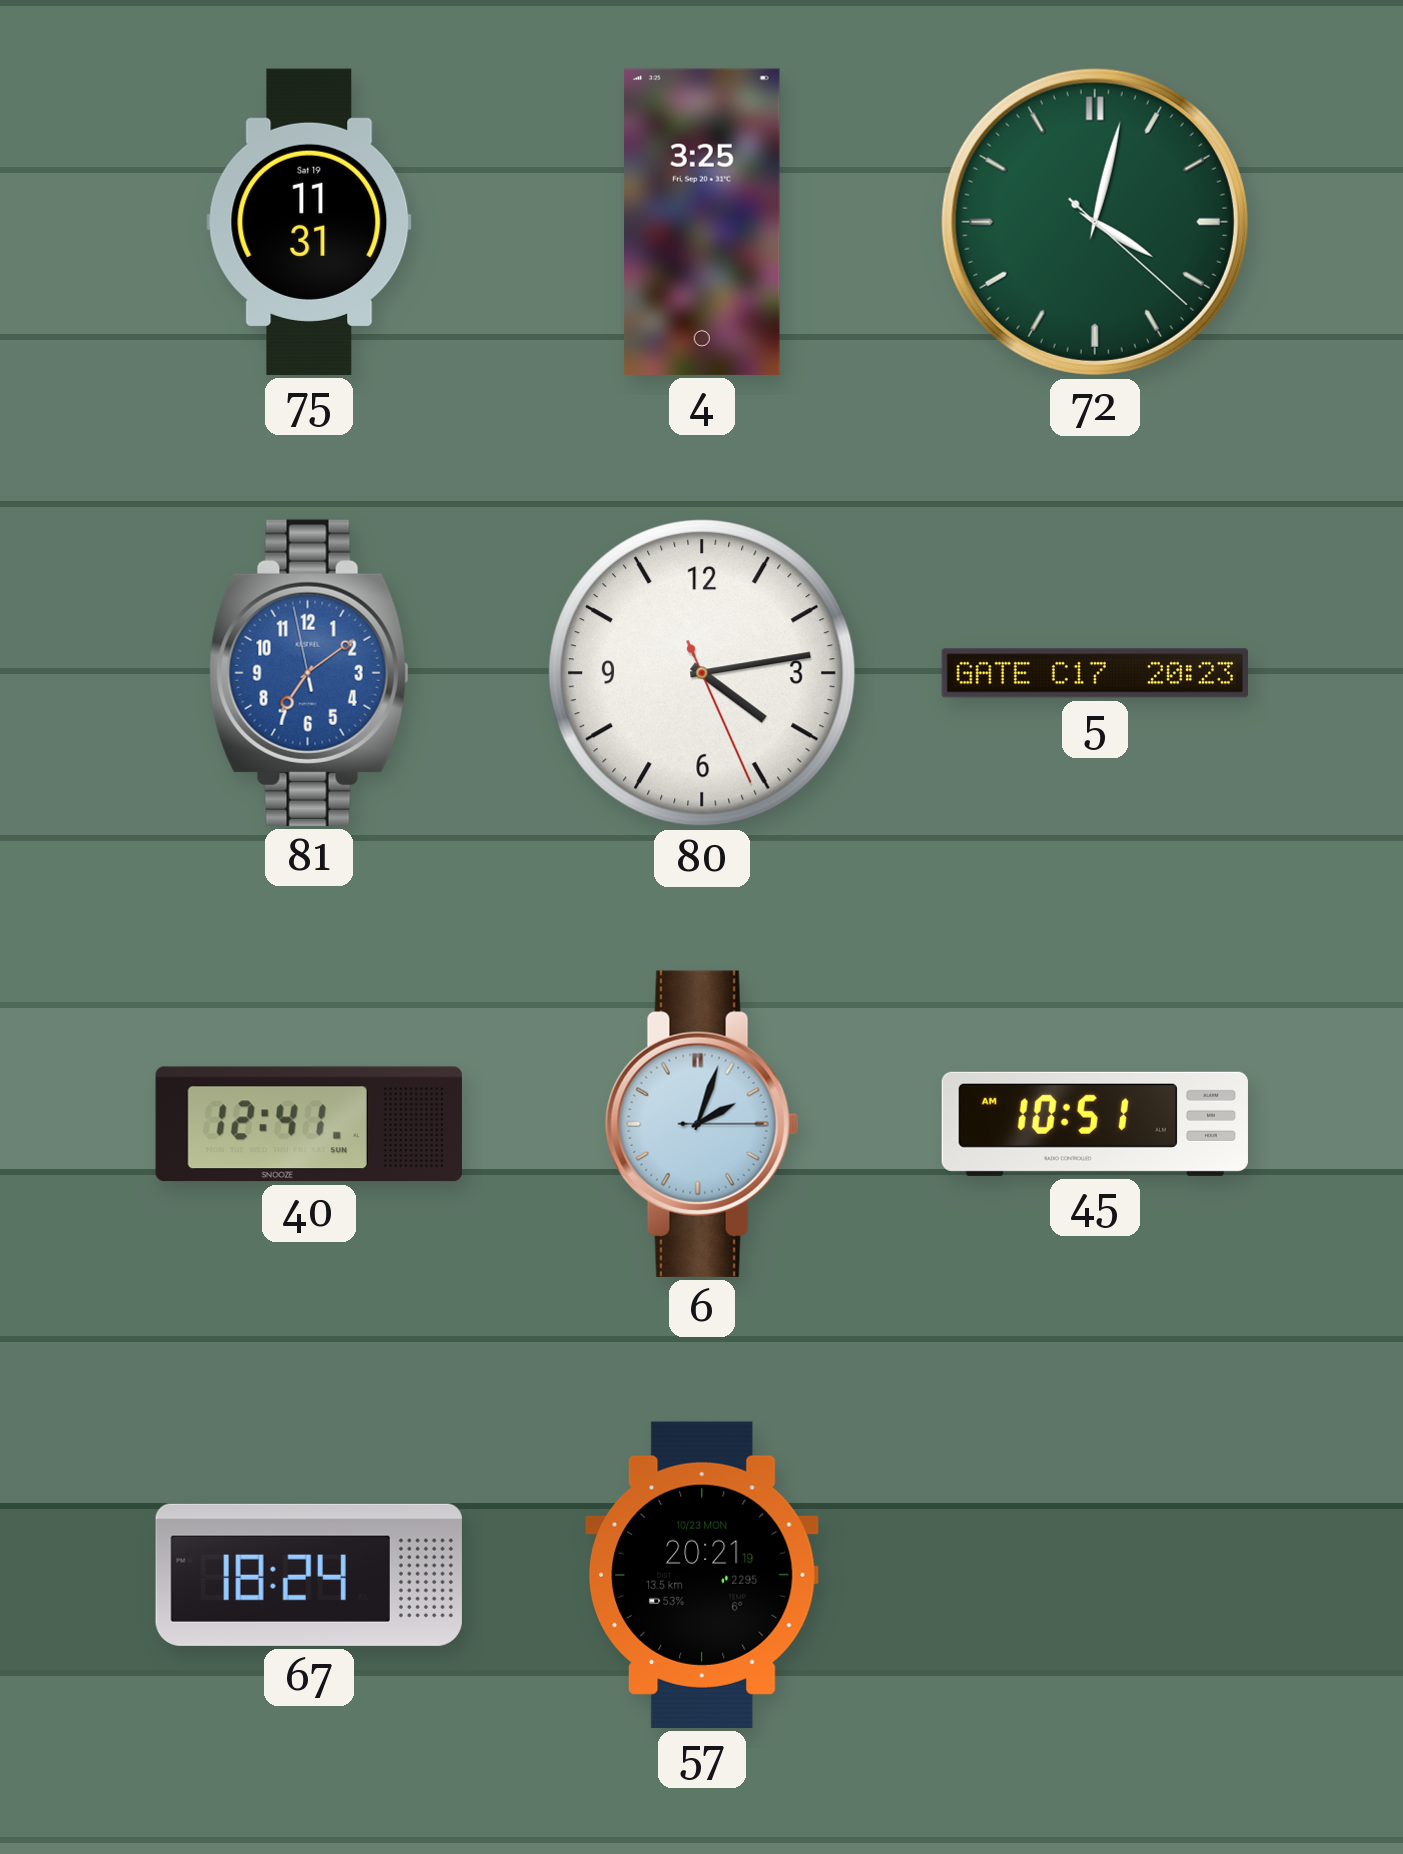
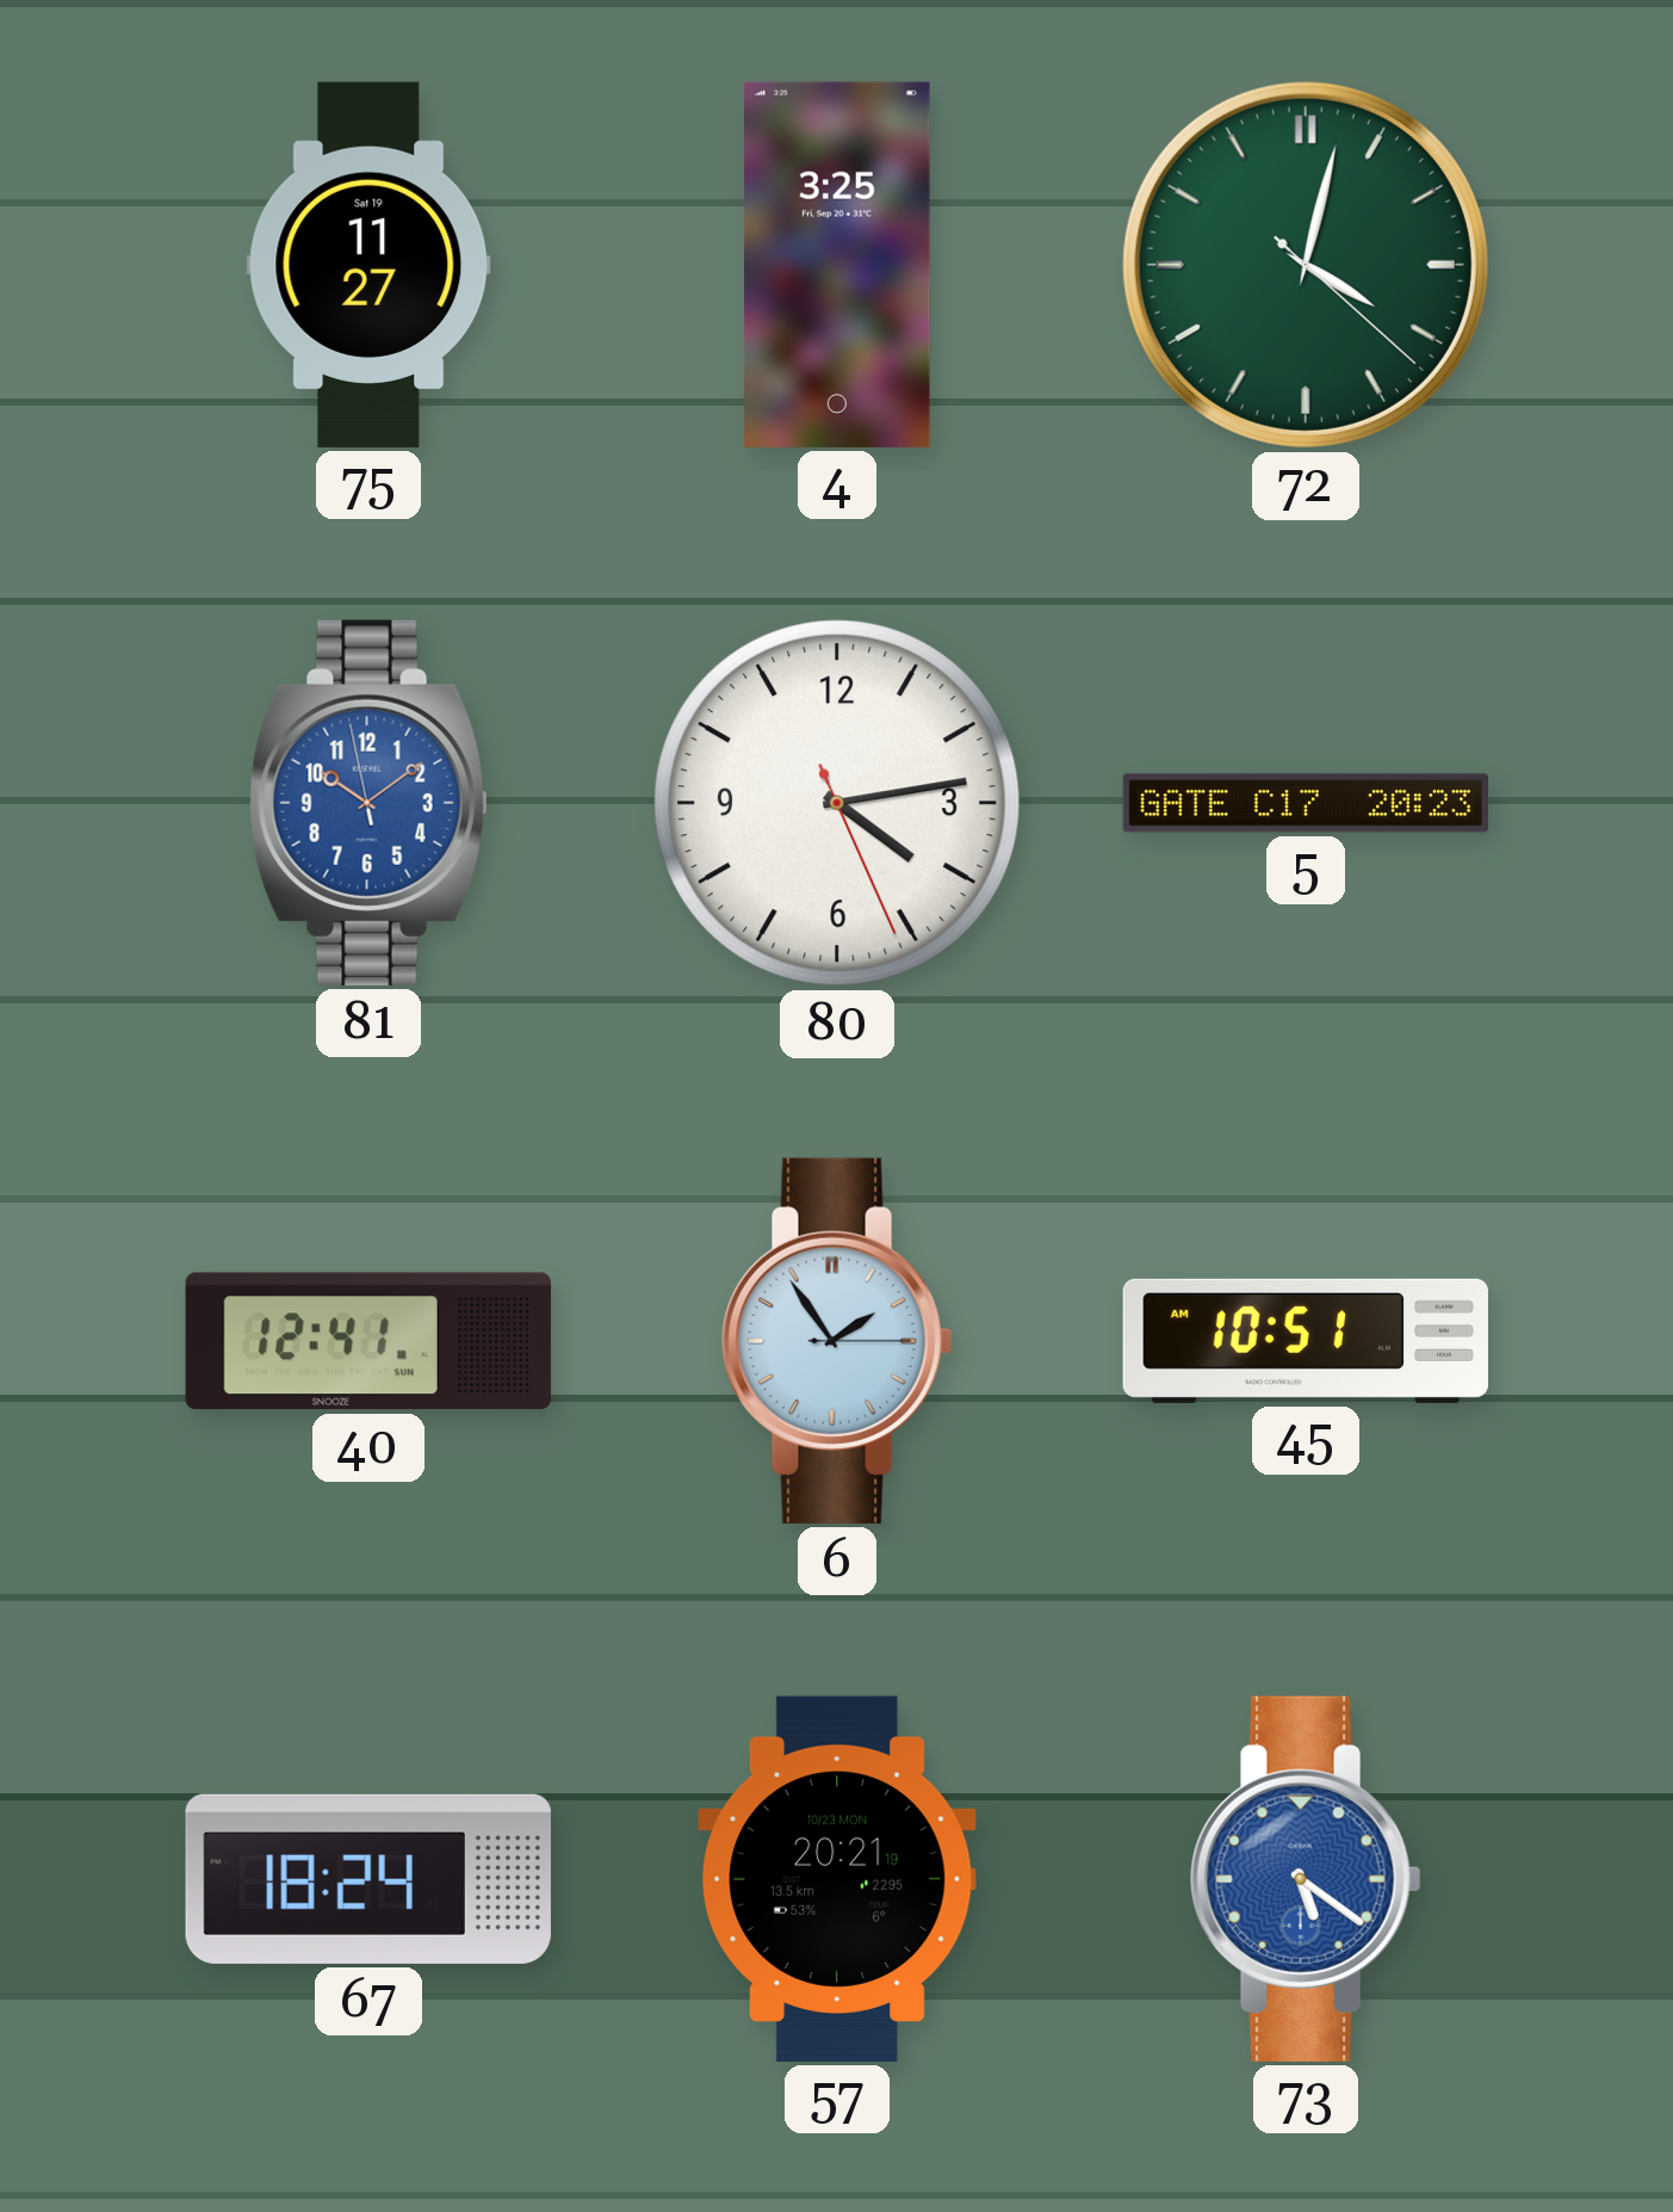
75: 11:31 -> 11:27
81: 7:08 -> 10:08
6: 2:03 -> 1:54
73: none -> 5:21
